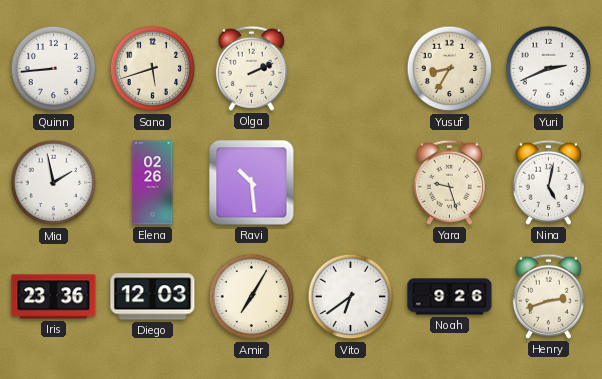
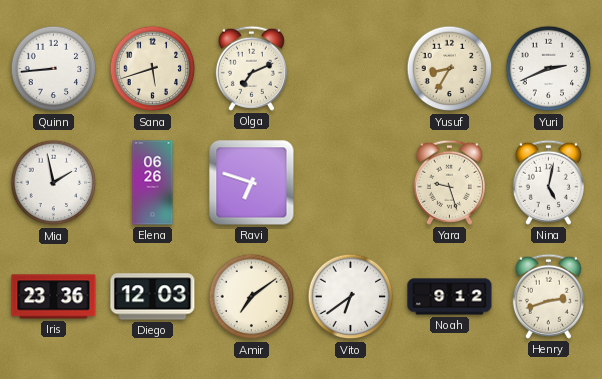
Olga: 2:11 -> 7:11
Elena: 02:26 -> 06:26
Ravi: 10:29 -> 6:48
Amir: 7:05 -> 7:09
Noah: 9:26 -> 9:12
